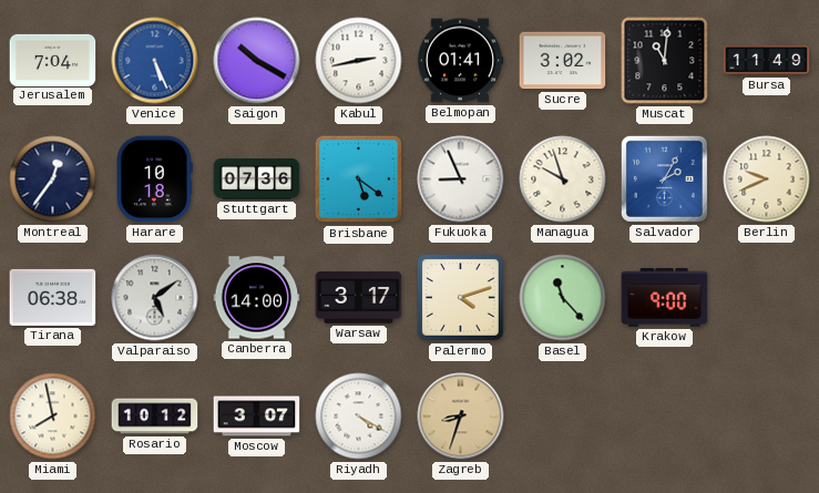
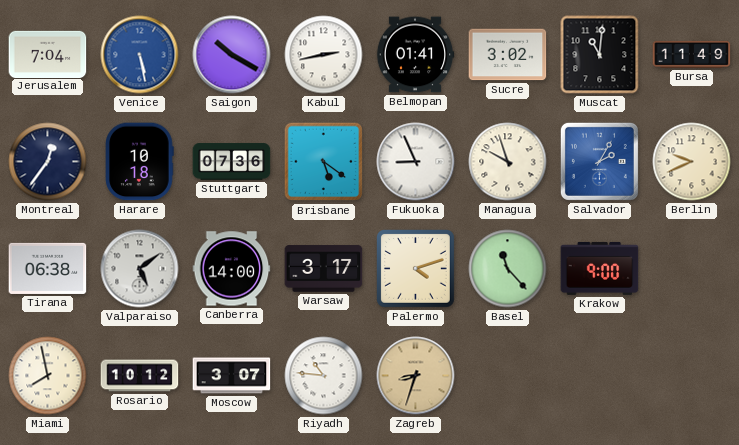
Venice: 5:26 -> 5:28
Riyadh: 4:20 -> 10:46
